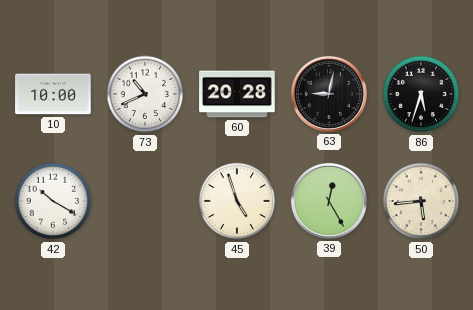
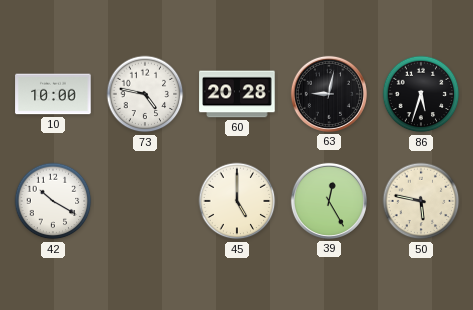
73: 10:41 -> 4:47
45: 4:57 -> 5:00
50: 5:44 -> 5:47
